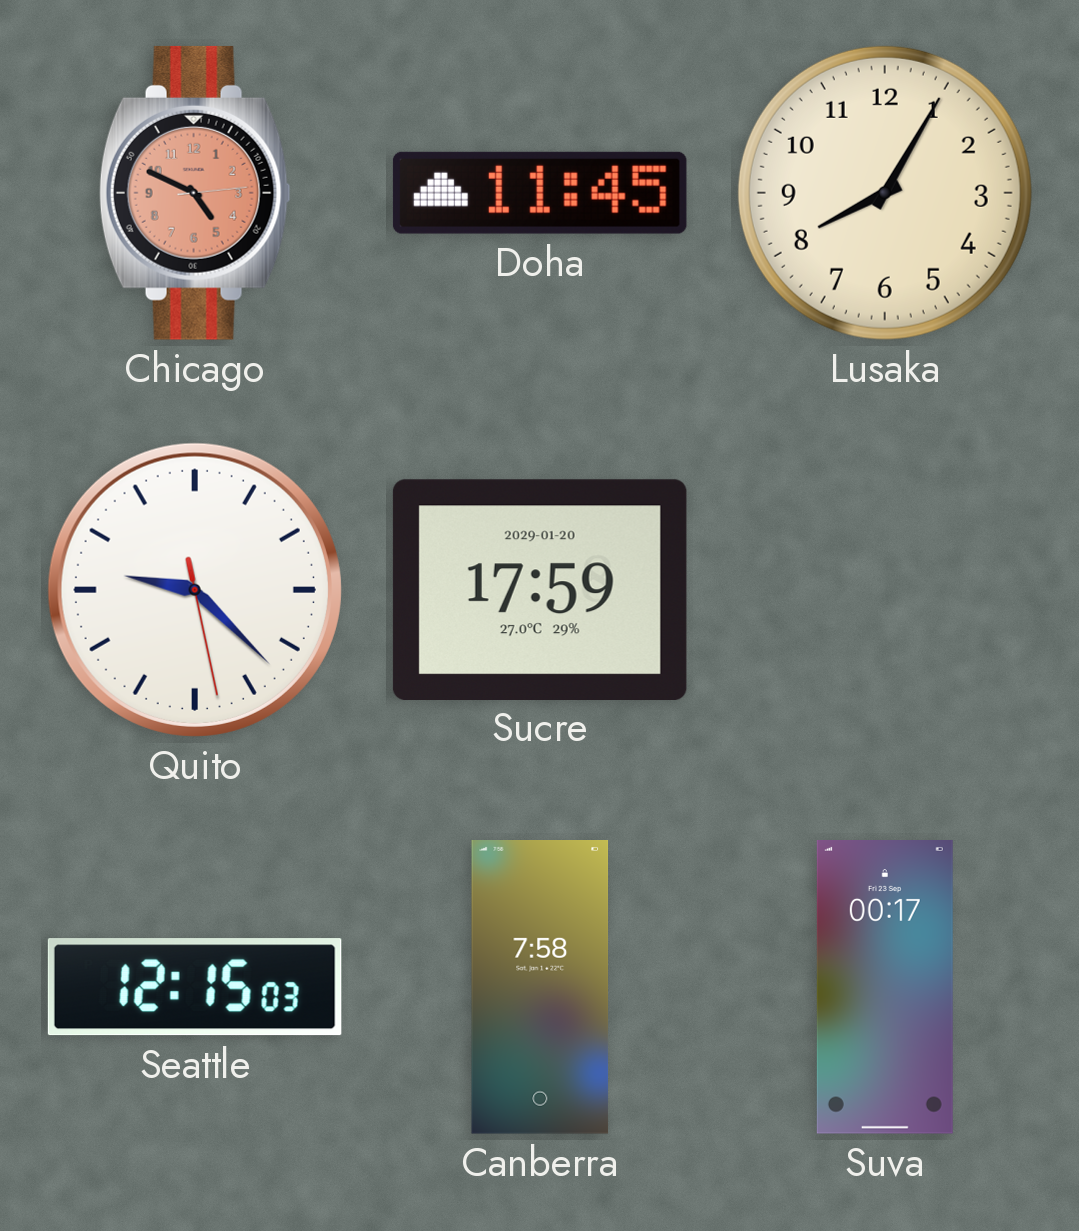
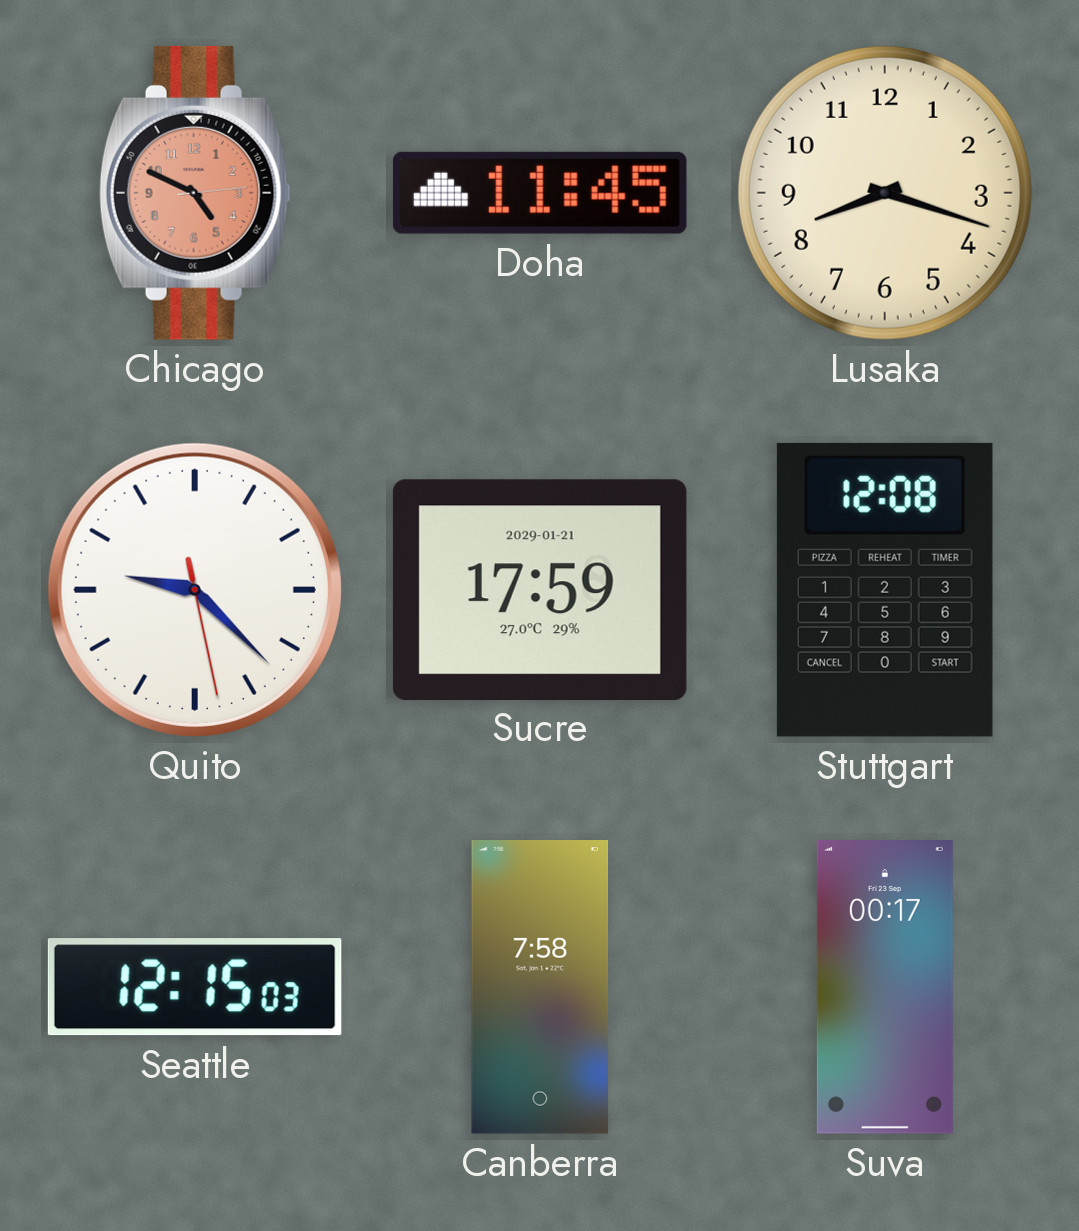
Lusaka: 8:05 -> 8:18
Sucre date: 2029-01-20 -> 2029-01-21
Stuttgart: none -> 12:08
